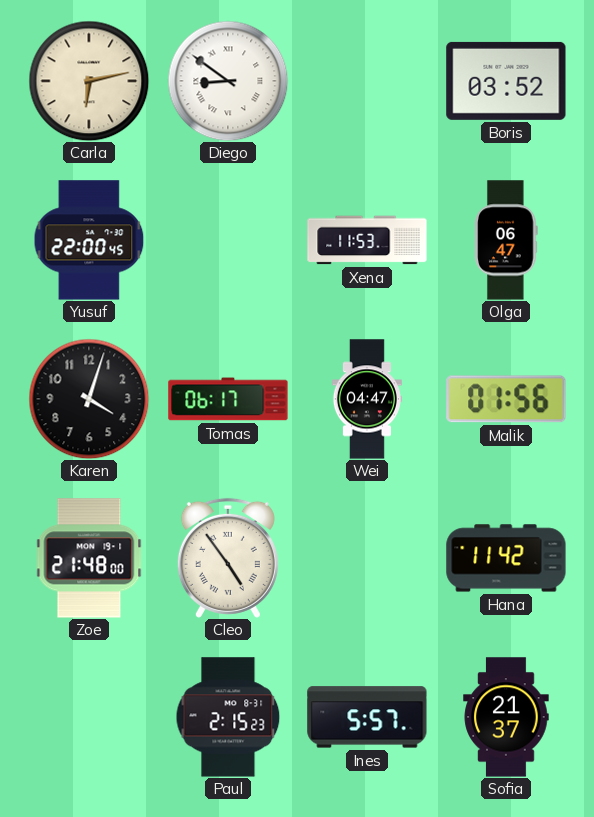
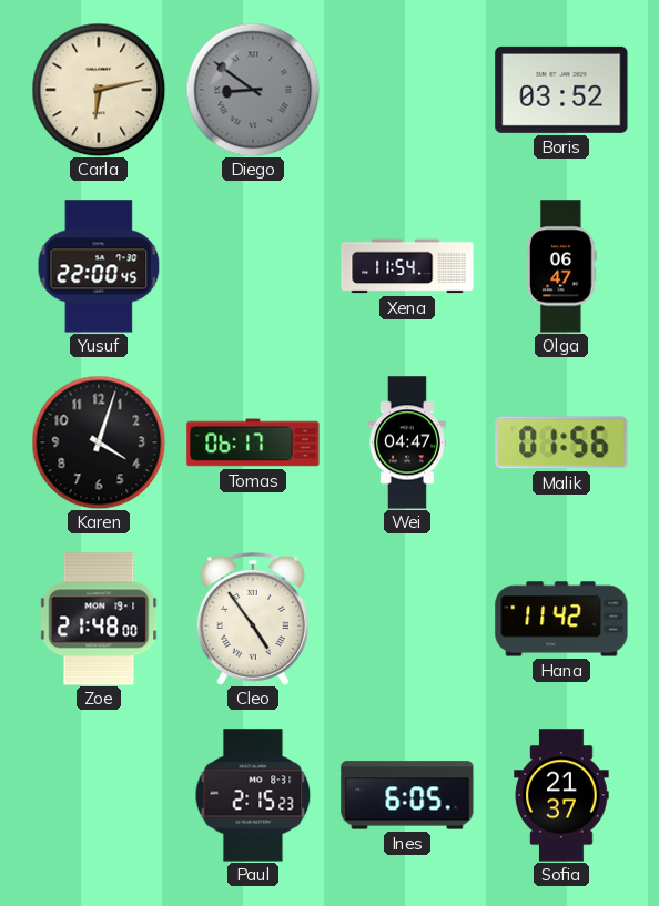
Diego dial: white -> grey
Xena: 11:53 -> 11:54
Ines: 5:57 -> 6:05
